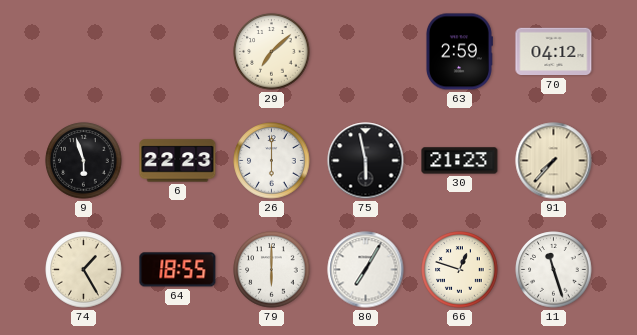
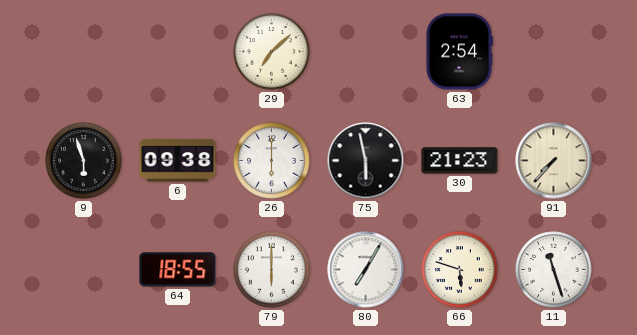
63: 2:59 -> 2:54
70: 04:12 -> none
6: 22:23 -> 09:38
74: 1:25 -> none
66: 12:48 -> 5:48
